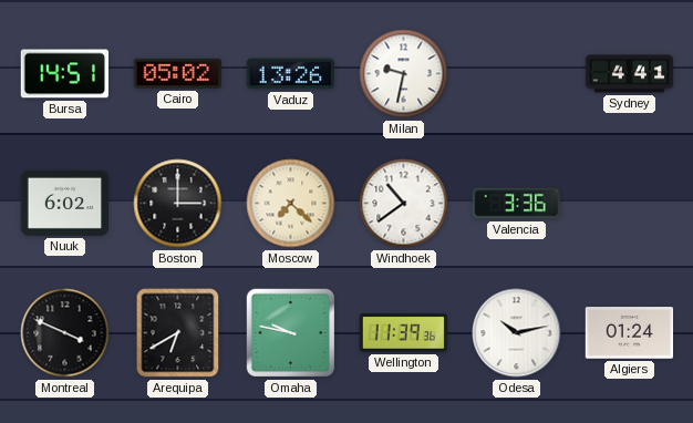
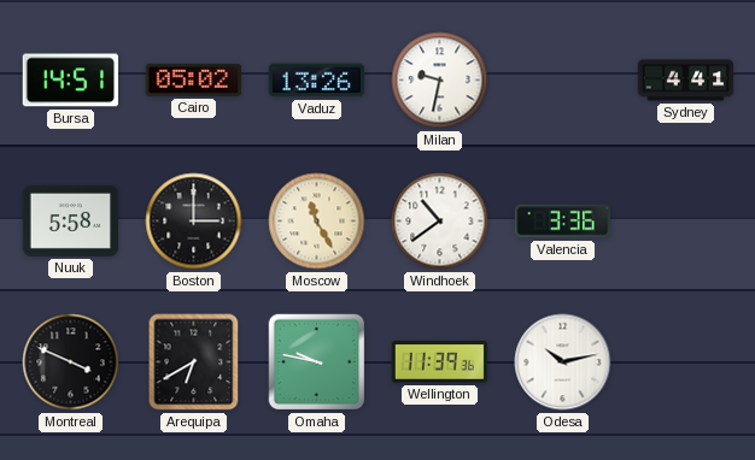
Nuuk: 6:02 -> 5:58
Moscow: 7:22 -> 11:25
Algiers: 01:24 -> none
